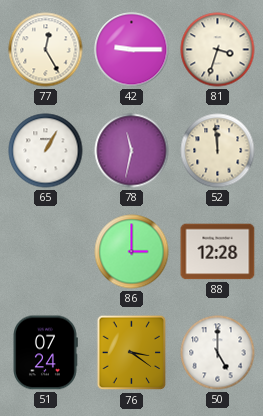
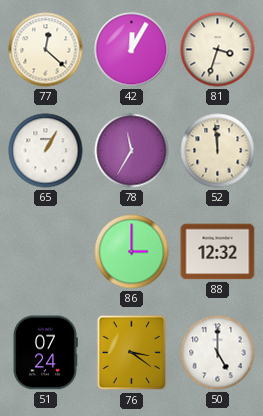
77: 12:25 -> 12:22
42: 9:15 -> 12:05
78: 11:32 -> 11:35
88: 12:28 -> 12:32
